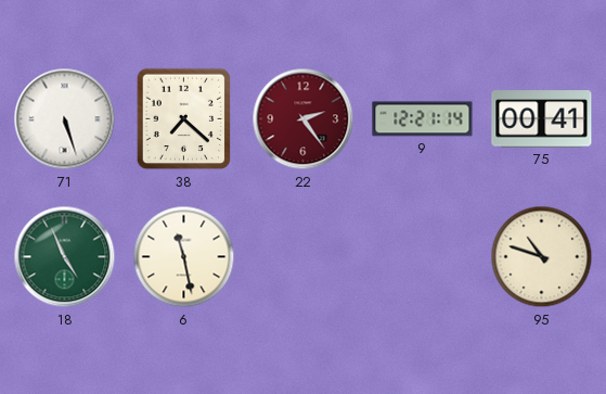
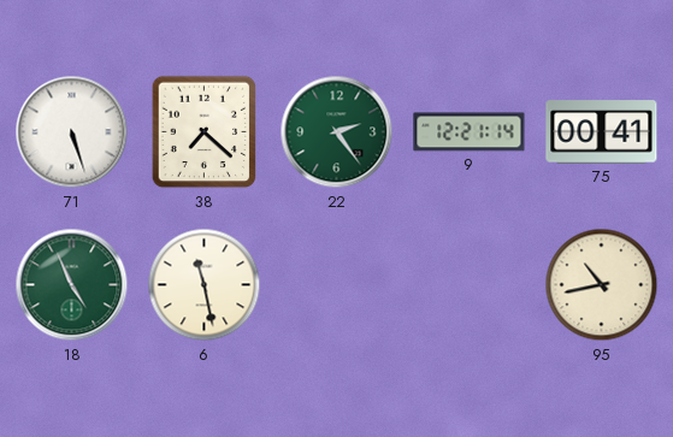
22 dial: burgundy -> green
95: 10:48 -> 10:43
